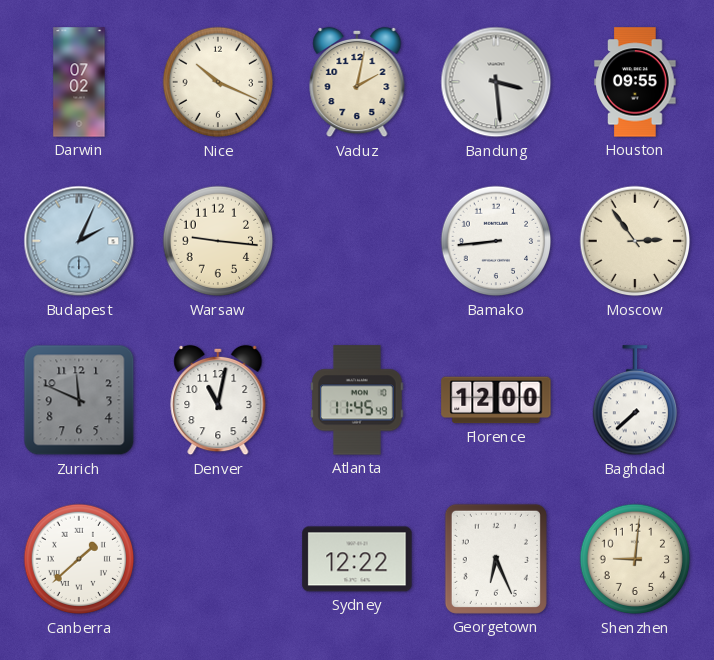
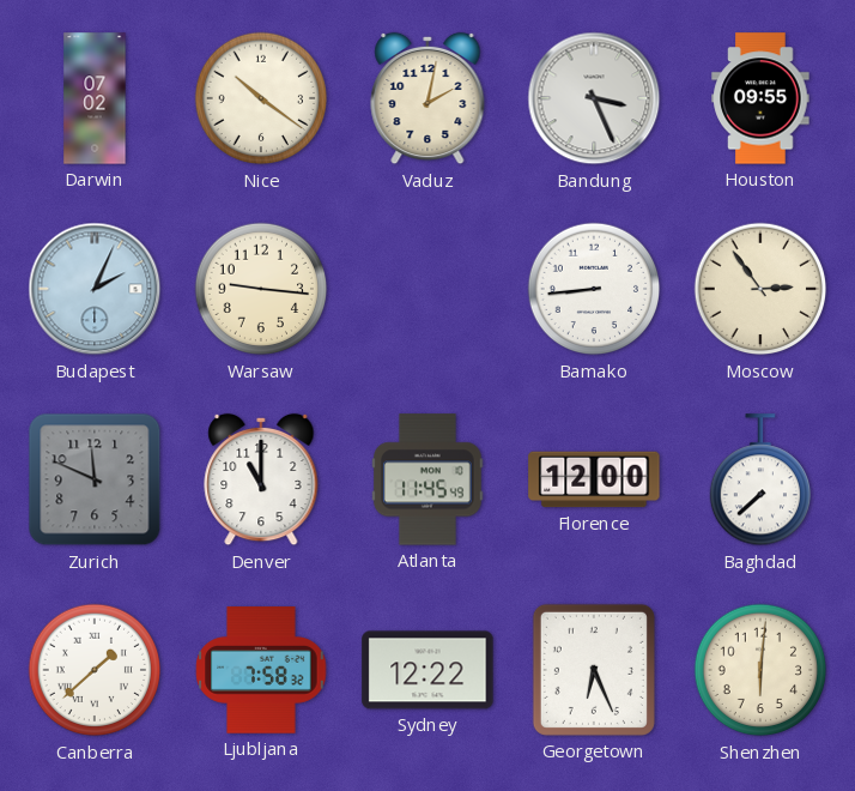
Nice: 10:19 -> 10:21
Bandung: 3:29 -> 3:26
Denver: 11:02 -> 11:00
Ljubljana: none -> 7:58
Shenzhen: 9:01 -> 6:01
